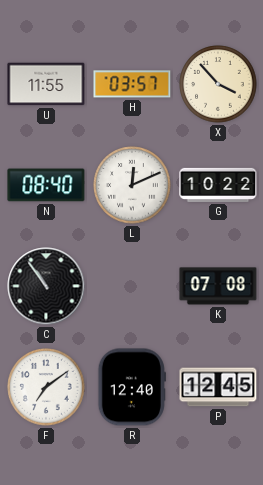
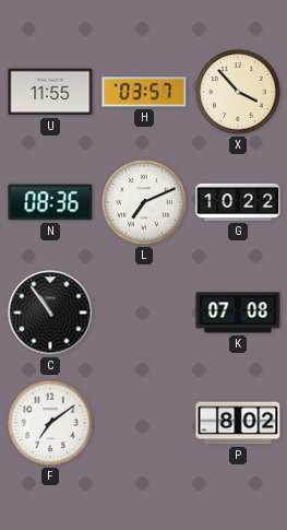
N: 08:40 -> 08:36
L: 12:11 -> 7:11
R: 12:40 -> none
P: 12:45 -> 8:02
